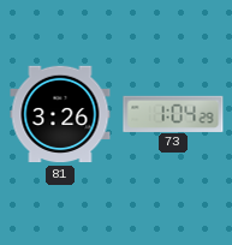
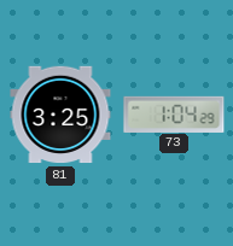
81: 3:26 -> 3:25
